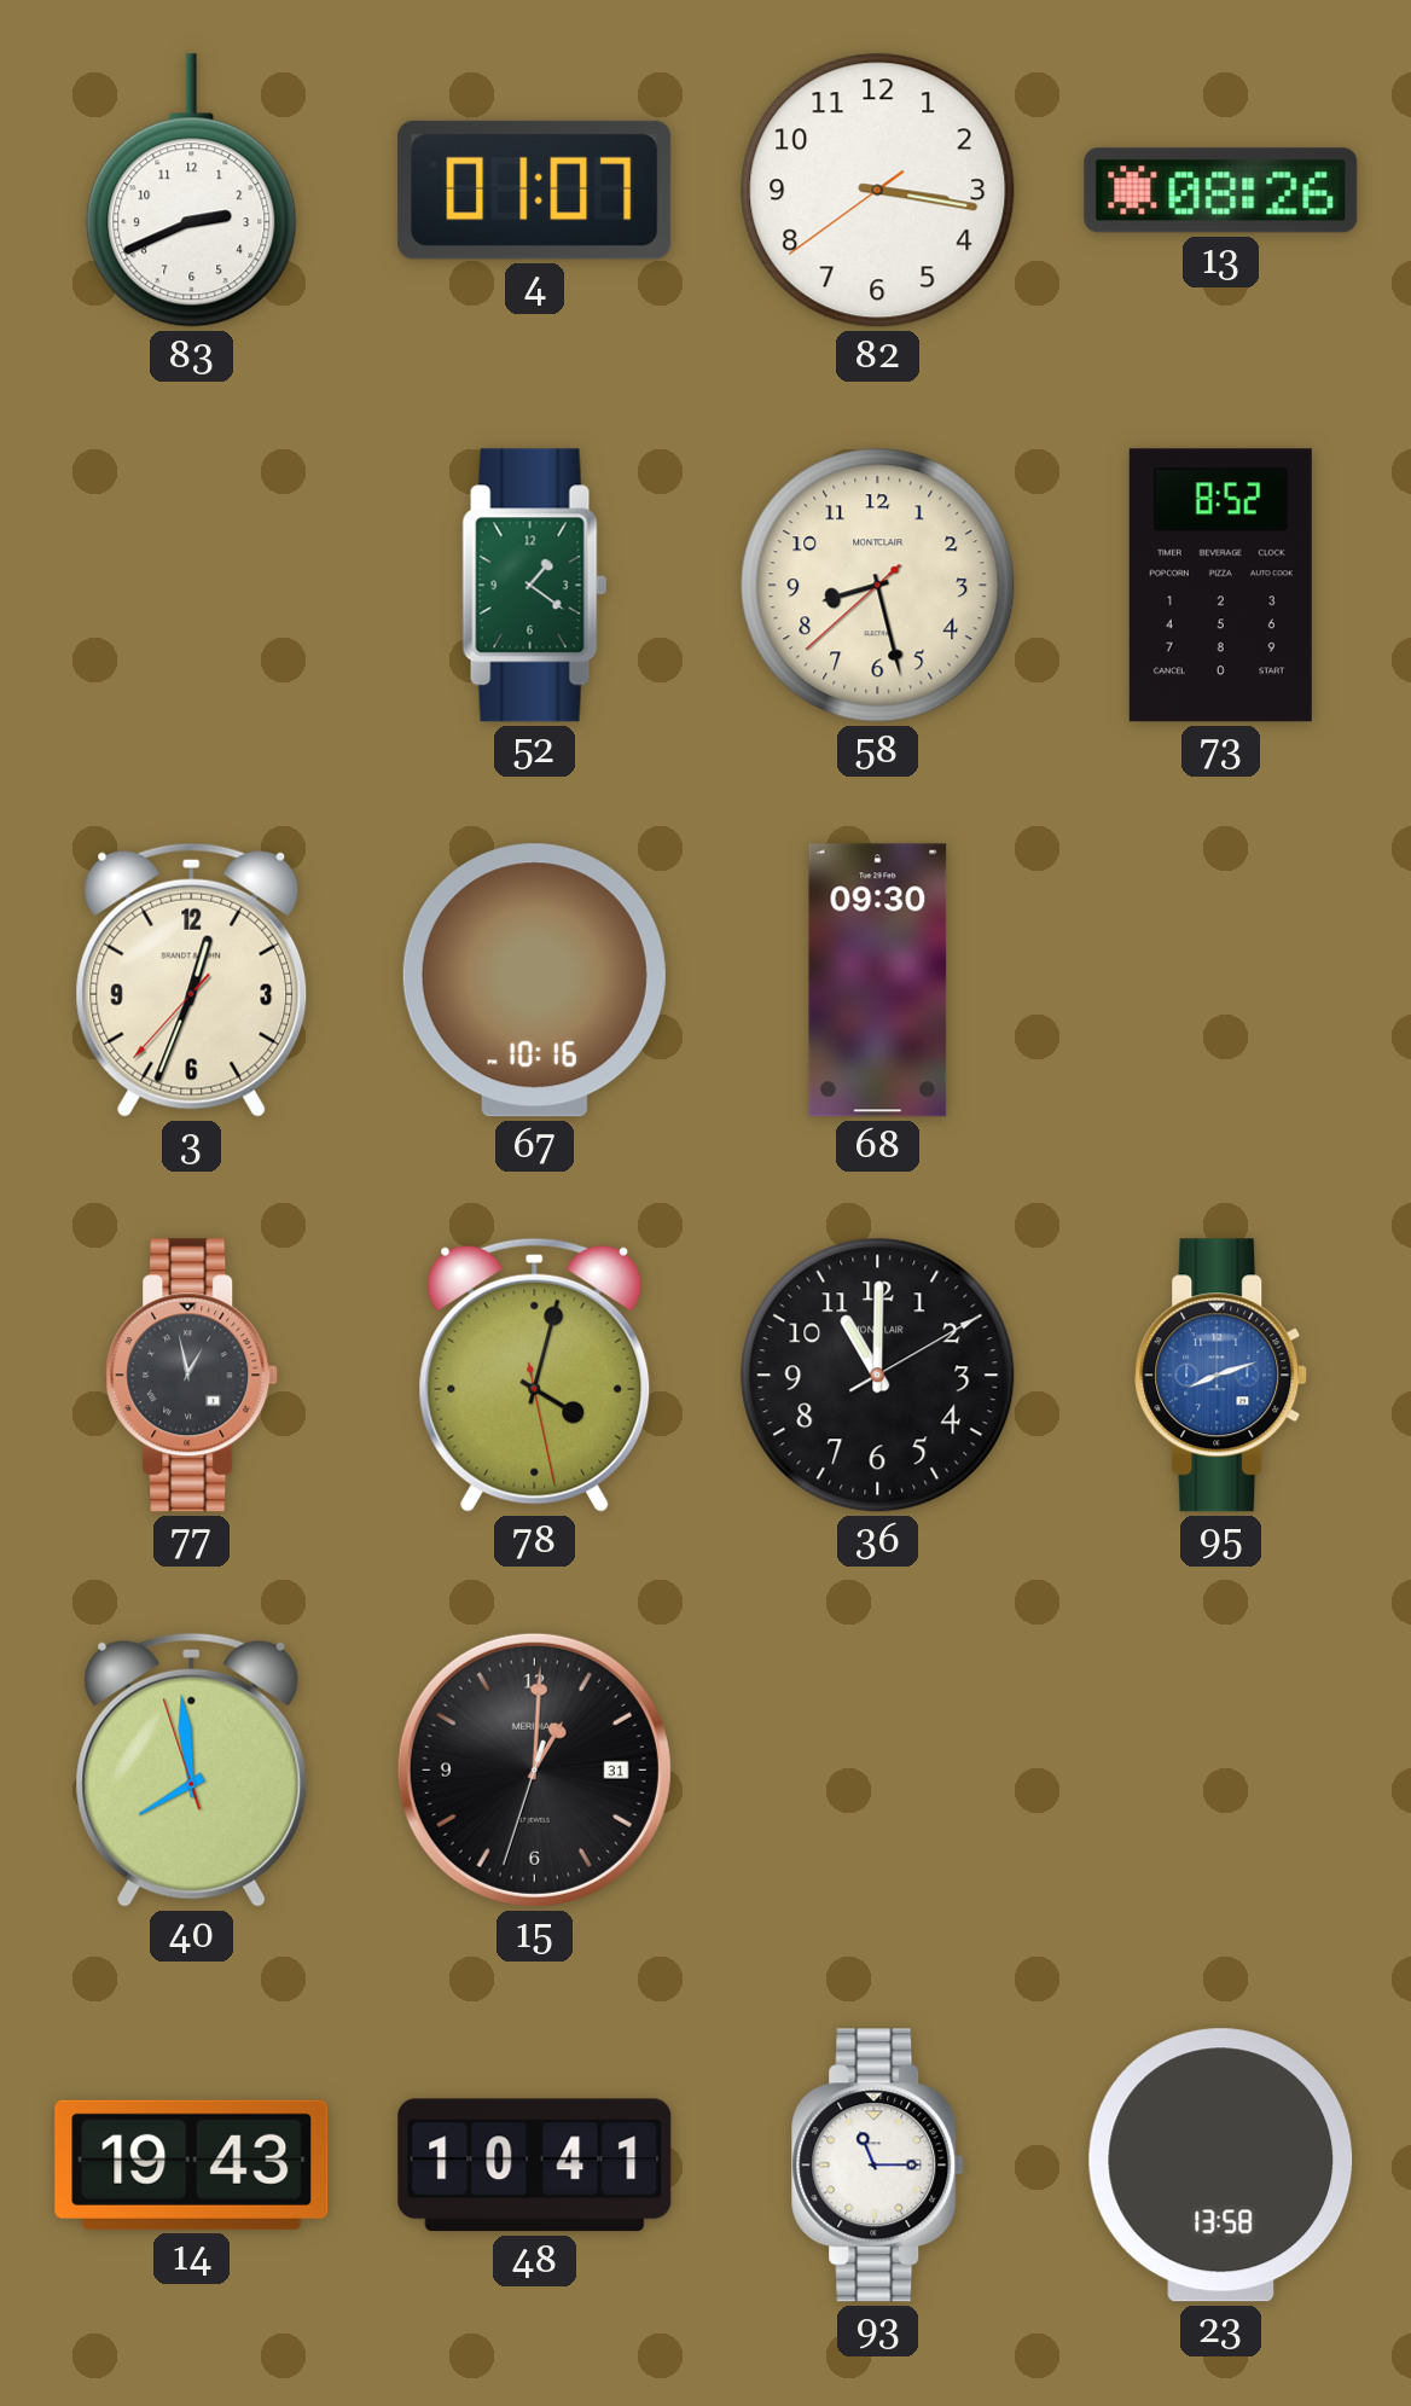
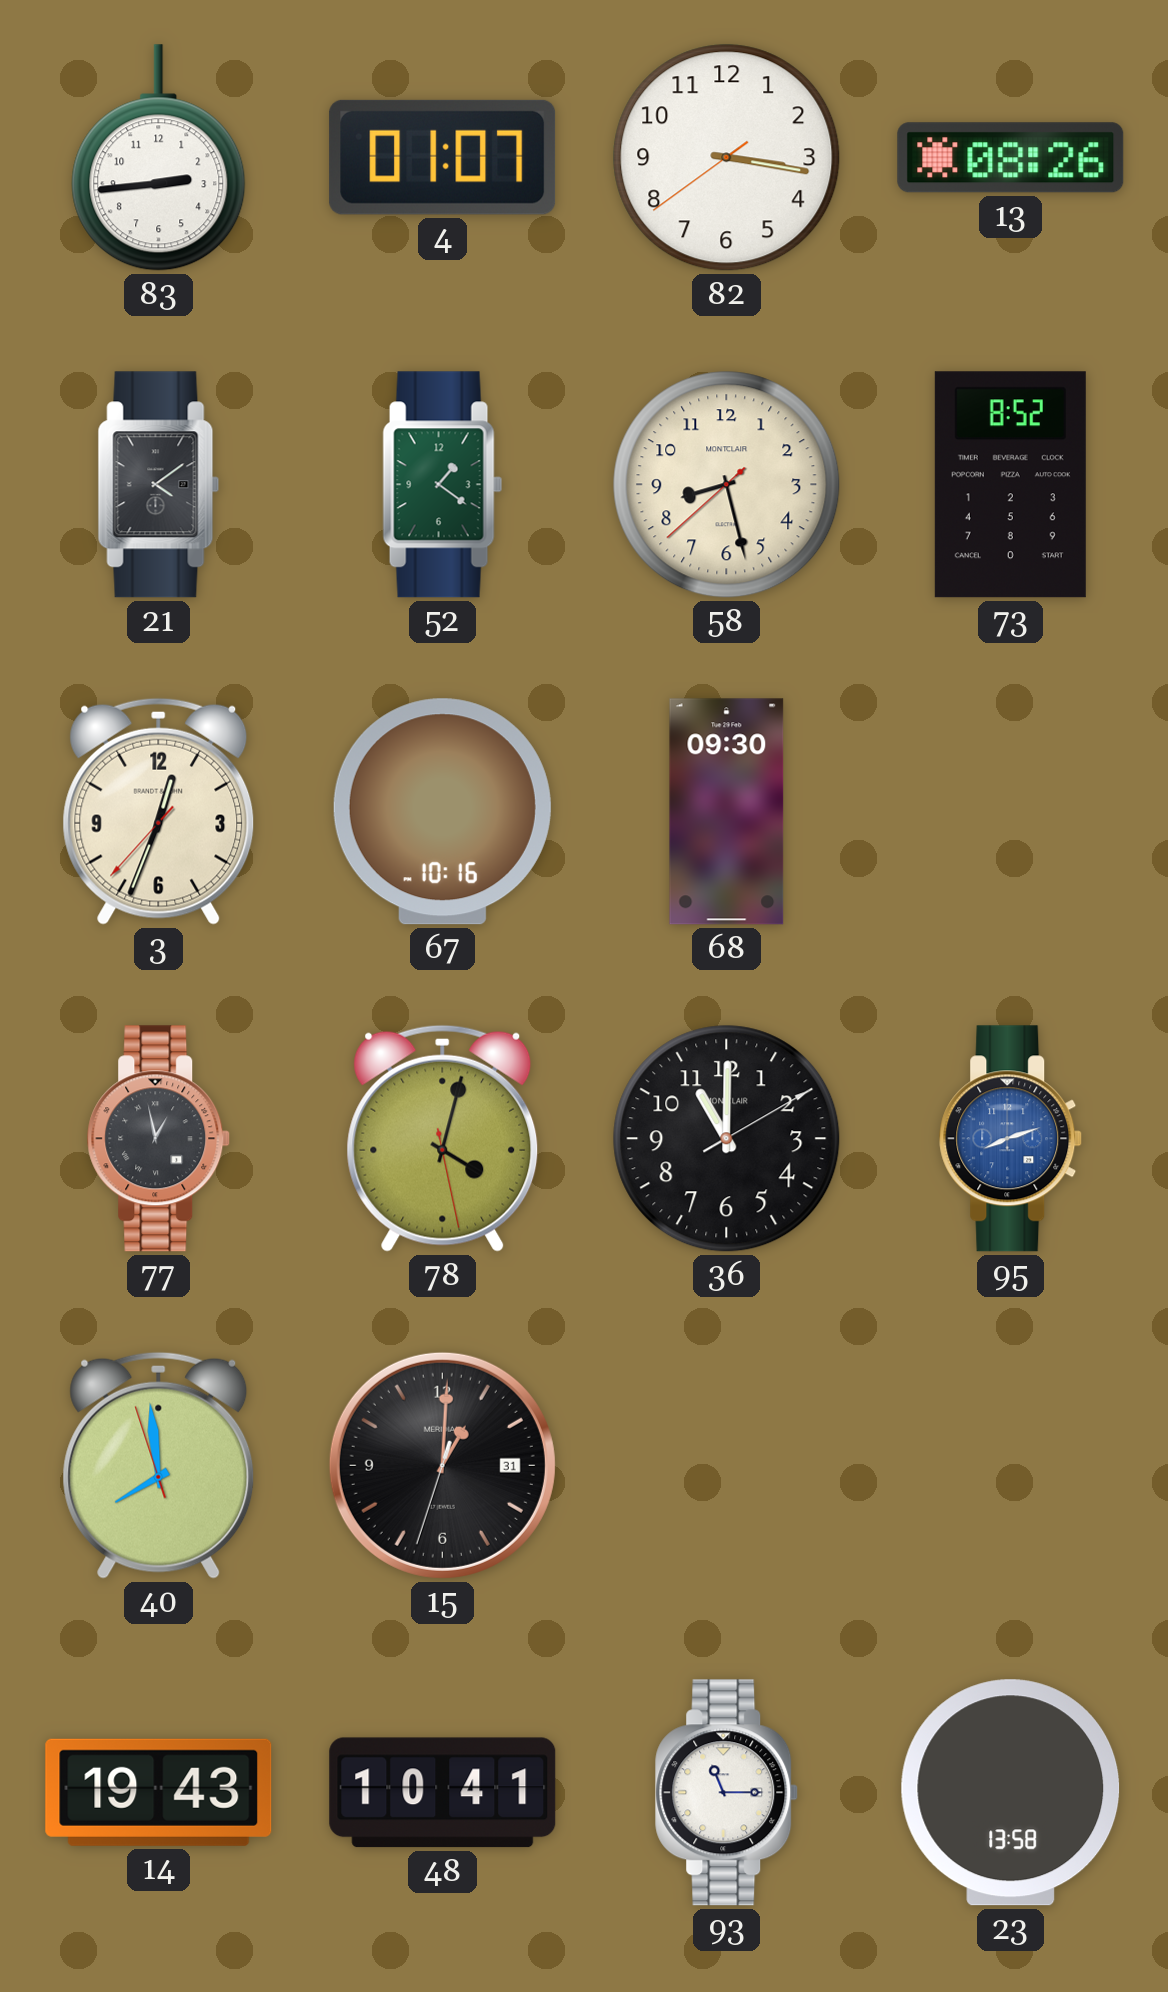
83: 2:41 -> 2:44
21: none -> 4:09
